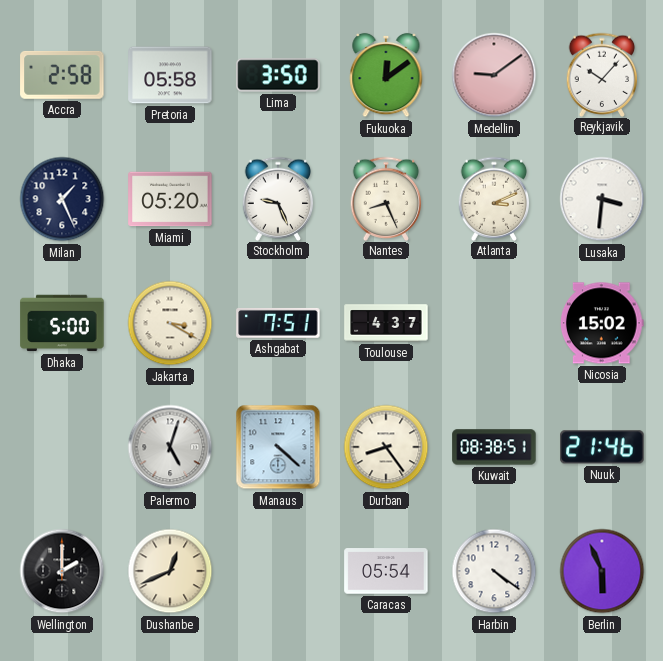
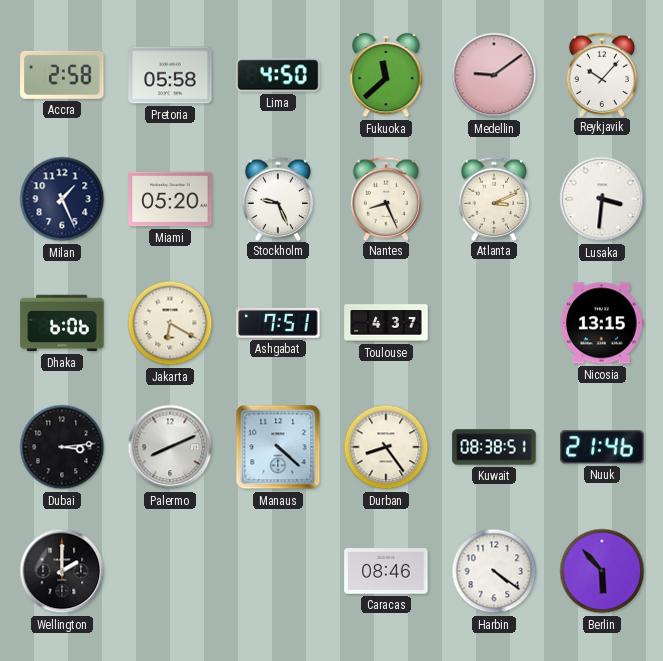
Lima: 3:50 -> 4:50
Fukuoka: 12:09 -> 11:38
Dhaka: 5:00 -> 6:06
Jakarta: 3:20 -> 6:20
Nicosia: 15:02 -> 13:15
Dubai: none -> 3:14
Palermo: 5:03 -> 8:11
Dushanbe: 12:41 -> none
Caracas: 05:54 -> 08:46
Berlin: 5:56 -> 5:53
